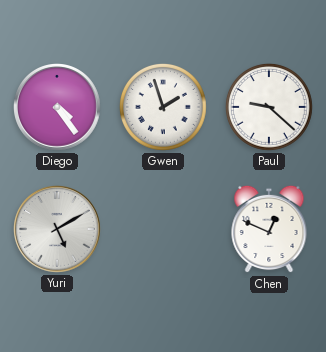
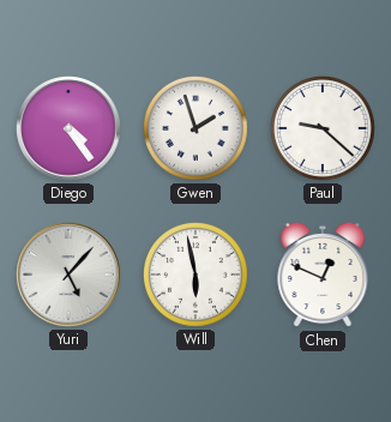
Yuri: 5:10 -> 5:07
Will: none -> 5:58
